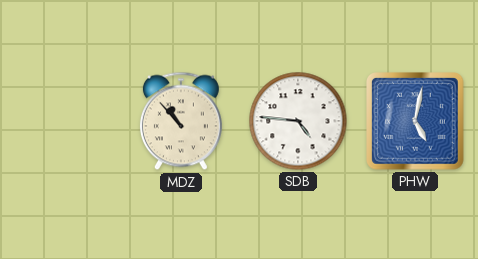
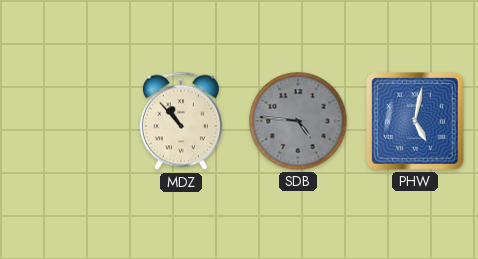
SDB dial: white -> grey
